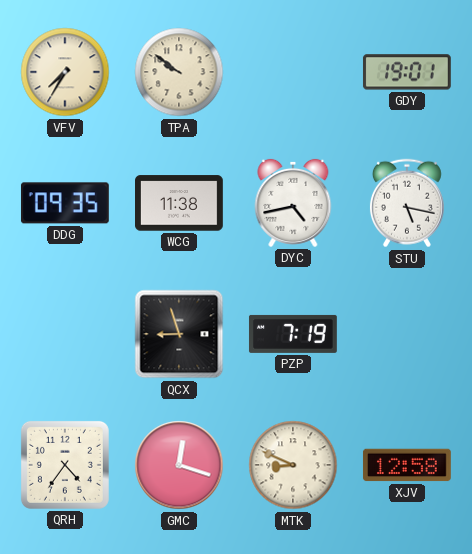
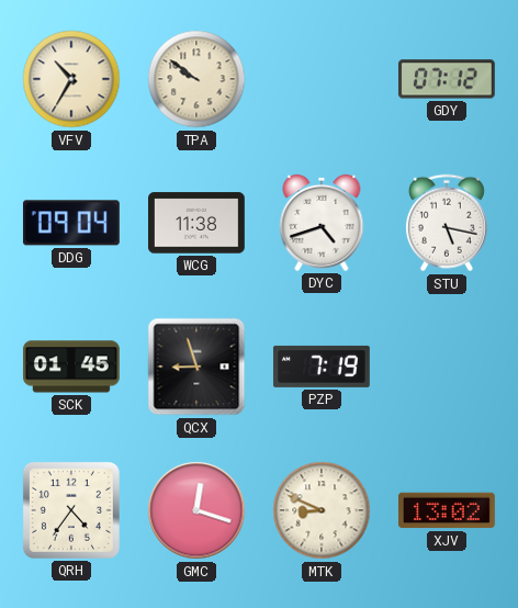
VFV: 7:35 -> 10:35
GDY: 19:01 -> 07:12
DDG: 09:35 -> 09:04
DYC: 4:43 -> 4:42
SCK: none -> 01:45
XJV: 12:58 -> 13:02
